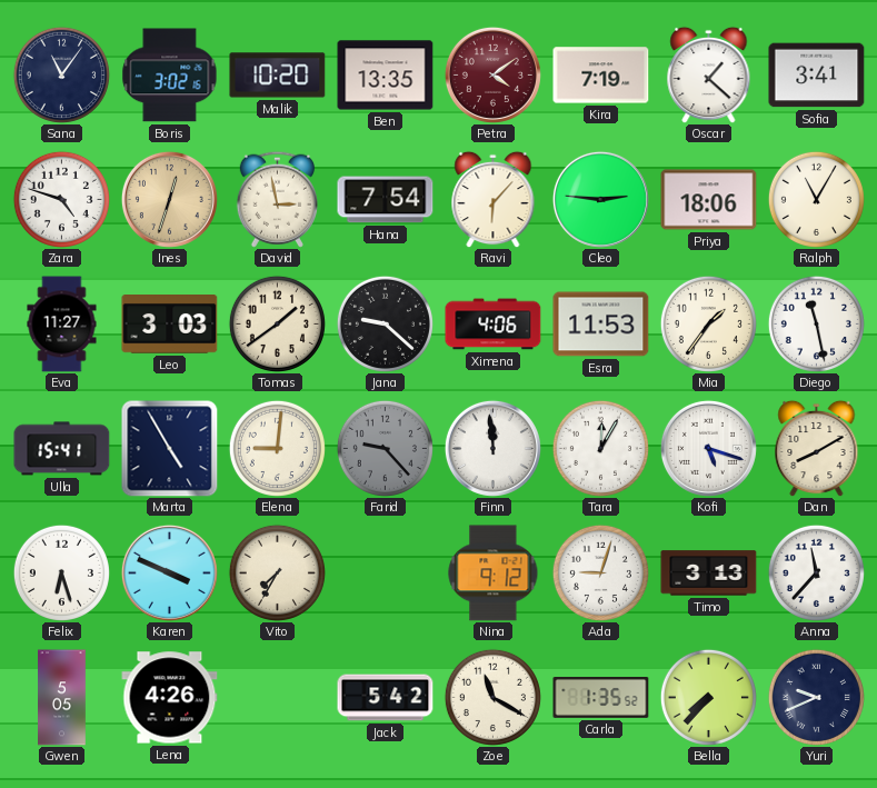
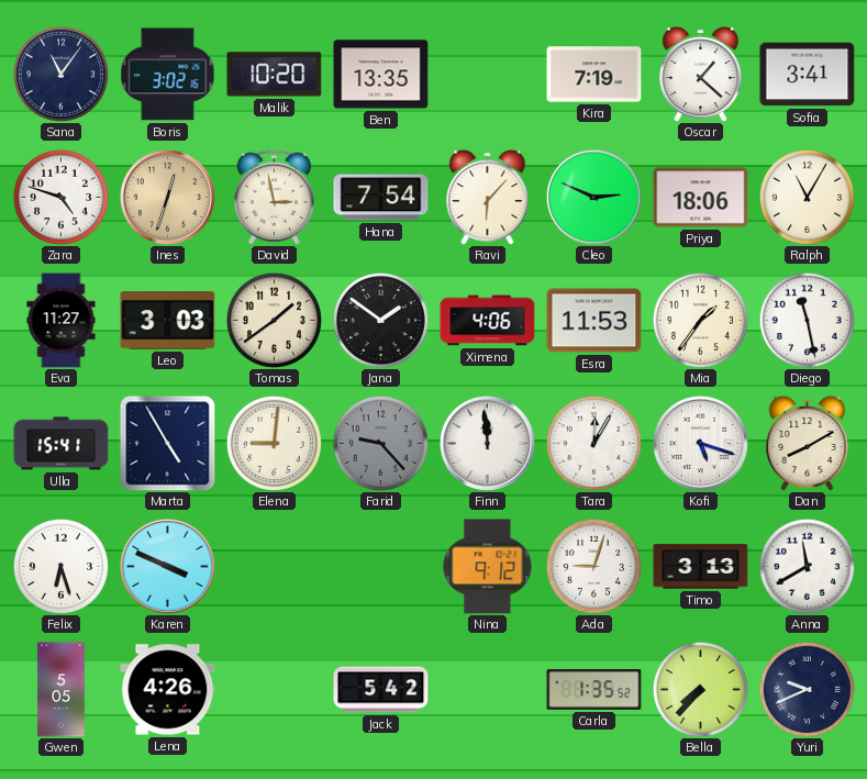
Petra: 4:09 -> none
Cleo: 2:46 -> 2:49
Jana: 9:22 -> 1:51
Vito: 7:35 -> none
Anna: 11:37 -> 11:40
Zoe: 11:20 -> none
